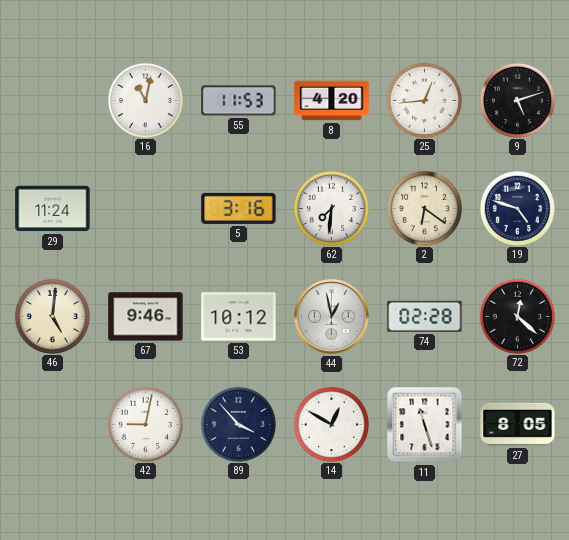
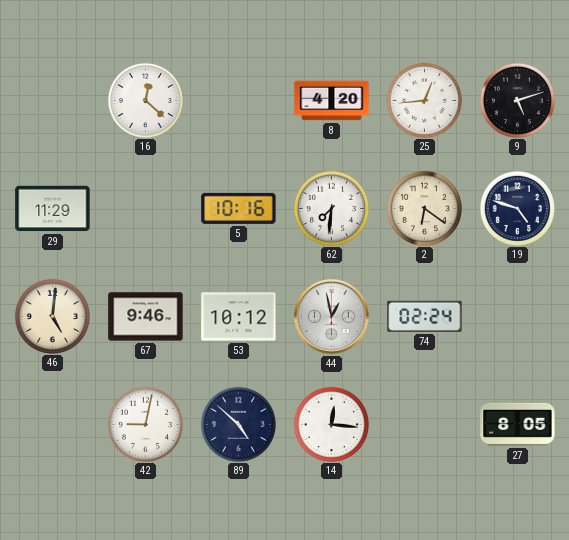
16: 11:02 -> 12:22
55: 11:53 -> none
29: 11:24 -> 11:29
5: 3:16 -> 10:16
74: 02:28 -> 02:24
72: 12:22 -> none
89: 3:53 -> 4:52
14: 12:50 -> 12:16
11: 11:27 -> none
